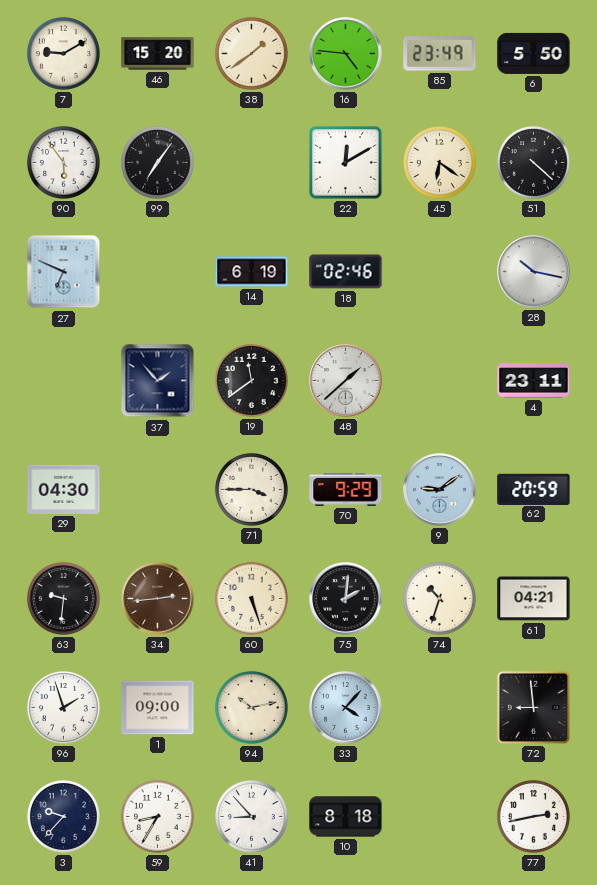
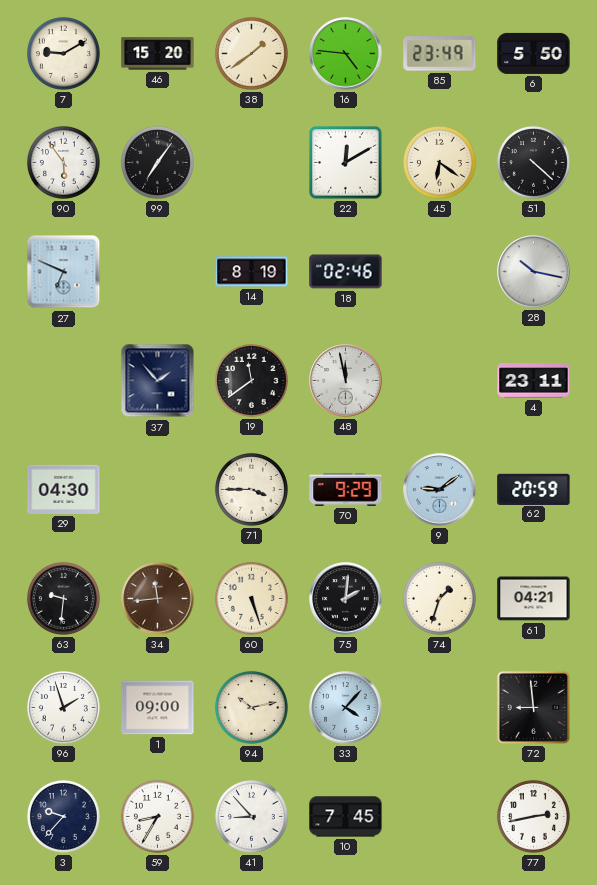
14: 6:19 -> 8:19
48: 1:38 -> 11:58
34: 2:44 -> 11:44
74: 10:33 -> 1:33
10: 8:18 -> 7:45
